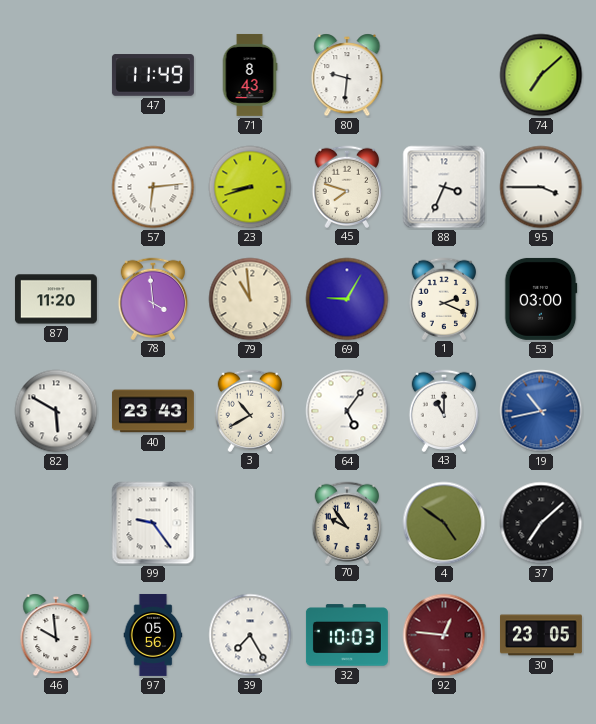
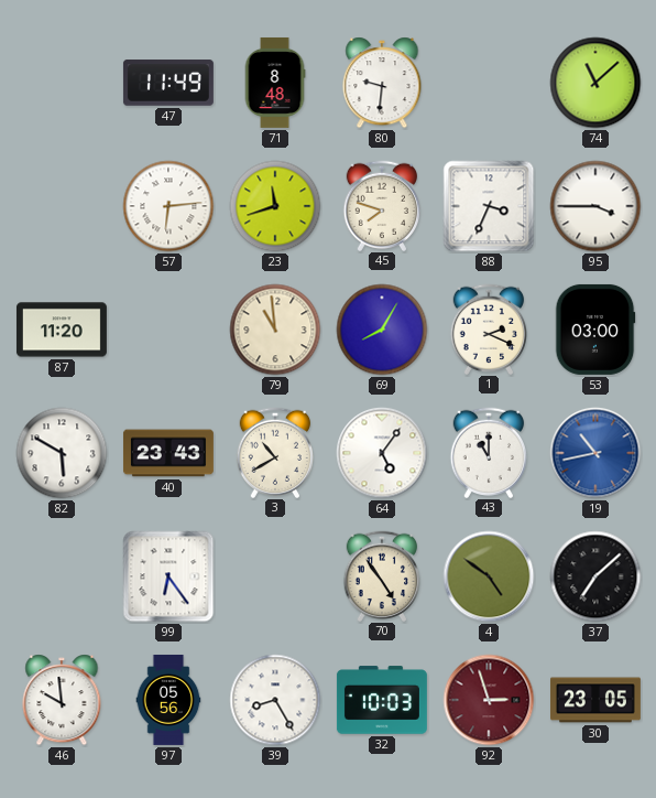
71: 8:43 -> 8:48
74: 7:08 -> 11:08
23: 8:42 -> 11:42
78: 3:59 -> none
69: 9:05 -> 8:05
99: 9:24 -> 6:24
70: 9:54 -> 4:54
39: 7:25 -> 8:25
92: 12:46 -> 2:57
